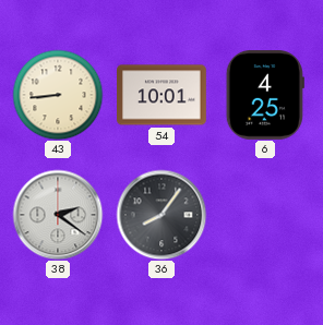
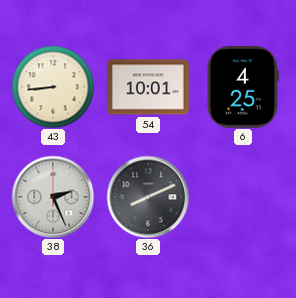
38: 2:21 -> 2:26
36: 8:06 -> 8:11
